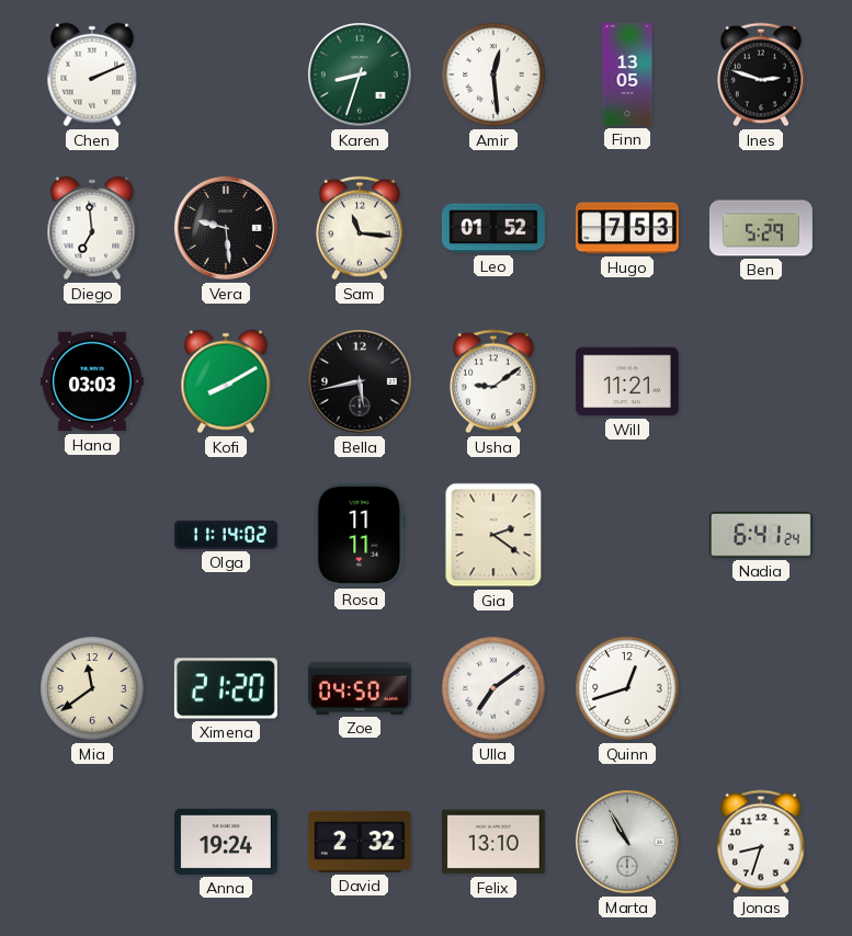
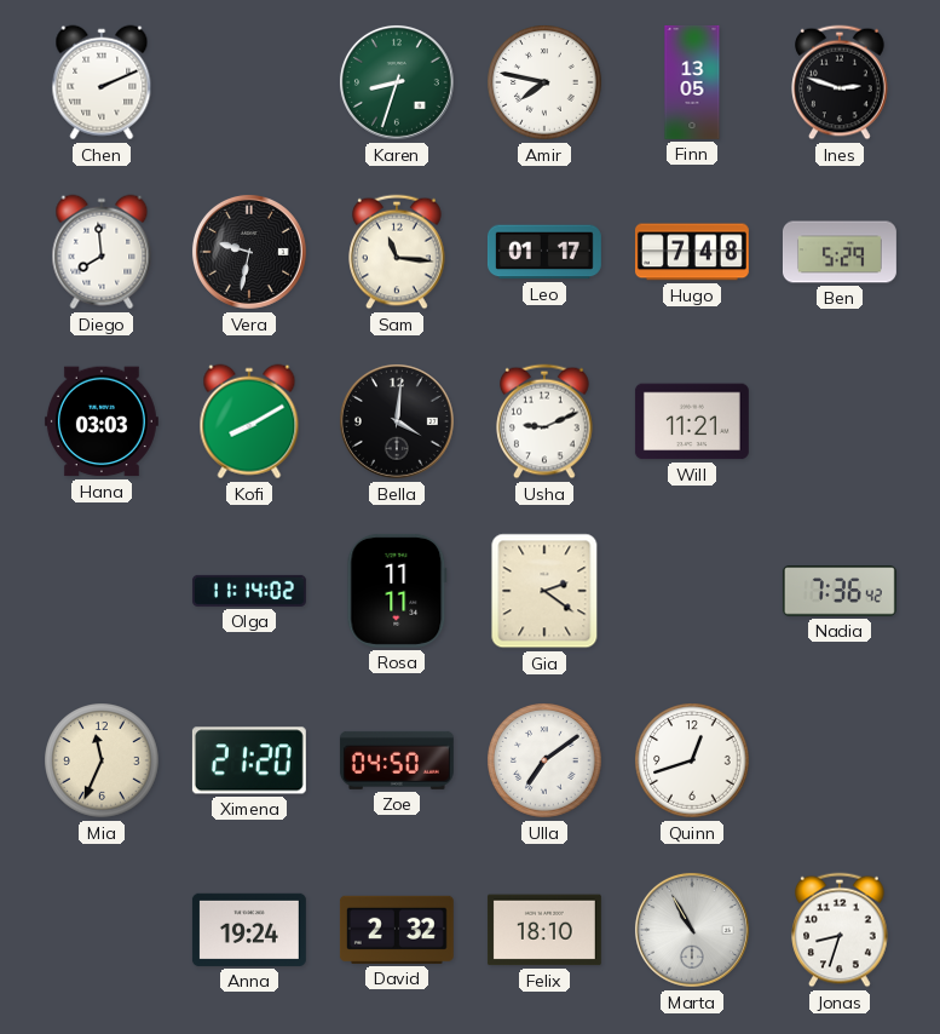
Amir: 12:29 -> 7:47
Diego: 6:59 -> 7:59
Vera: 9:29 -> 9:32
Leo: 01:52 -> 01:17
Hugo: 7:53 -> 7:48
Bella: 5:43 -> 4:01
Usha: 9:09 -> 9:11
Nadia: 6:41 -> 7:36
Mia: 11:39 -> 11:34
Felix: 13:10 -> 18:10
